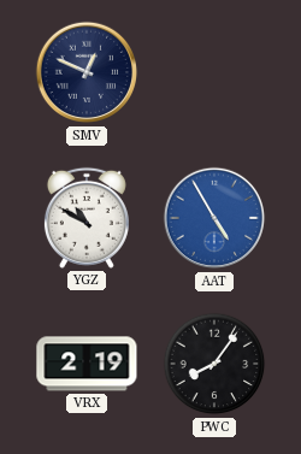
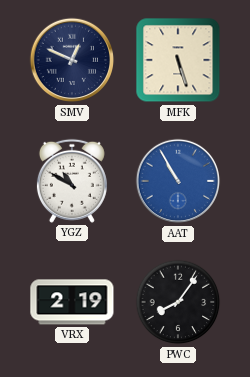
MFK: none -> 5:27
AAT: 4:55 -> 10:55
